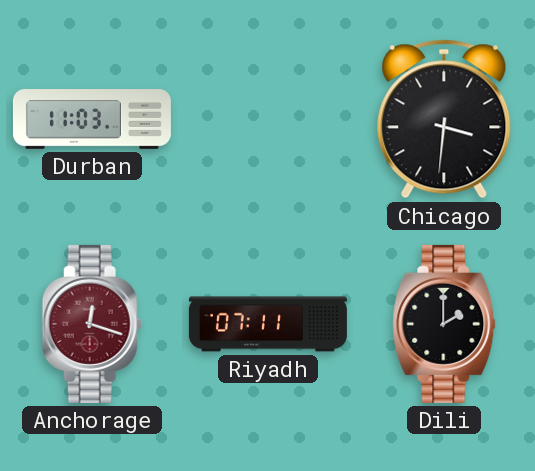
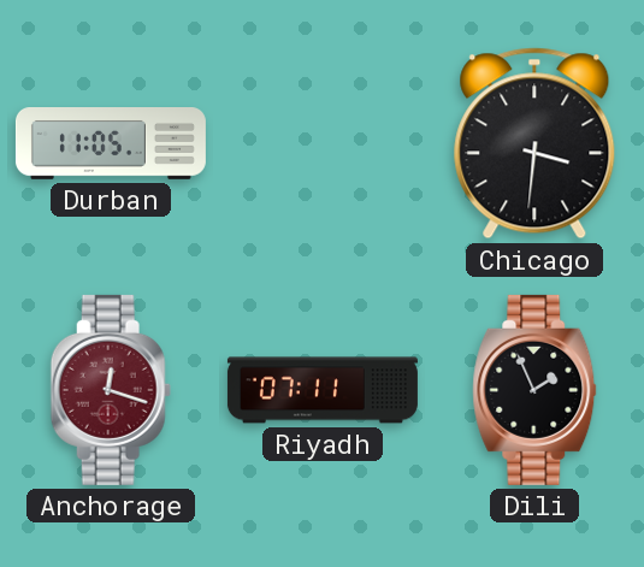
Durban: 11:03 -> 11:05
Dili: 2:00 -> 1:56
